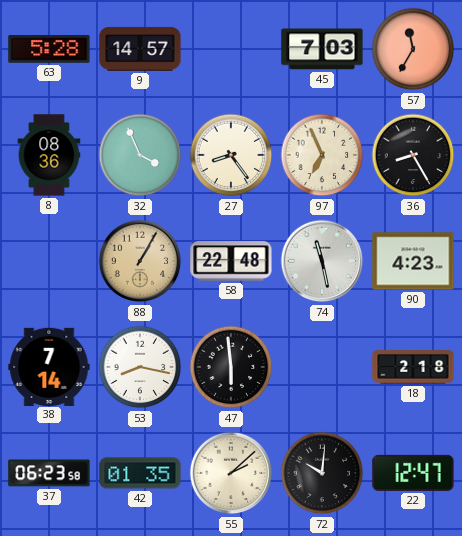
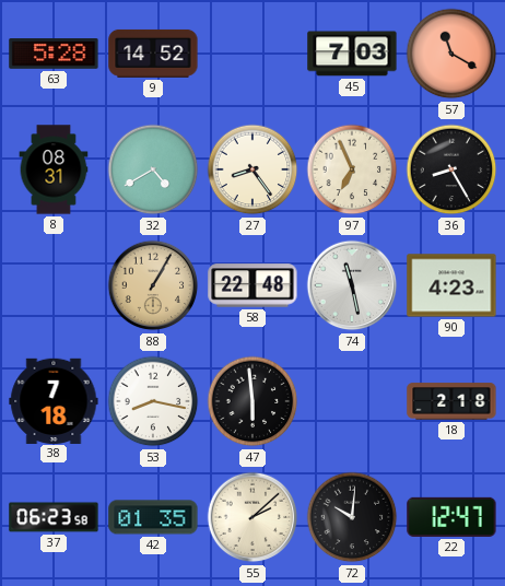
9: 14:57 -> 14:52
57: 11:35 -> 11:20
8: 08:36 -> 08:31
32: 3:56 -> 4:40
38: 7:14 -> 7:18
